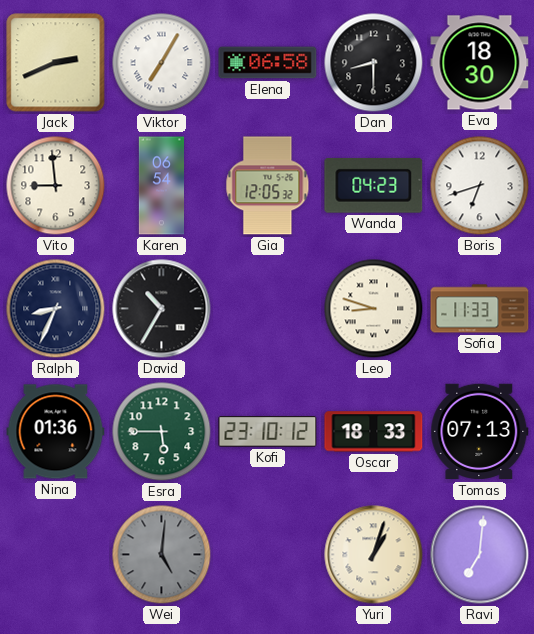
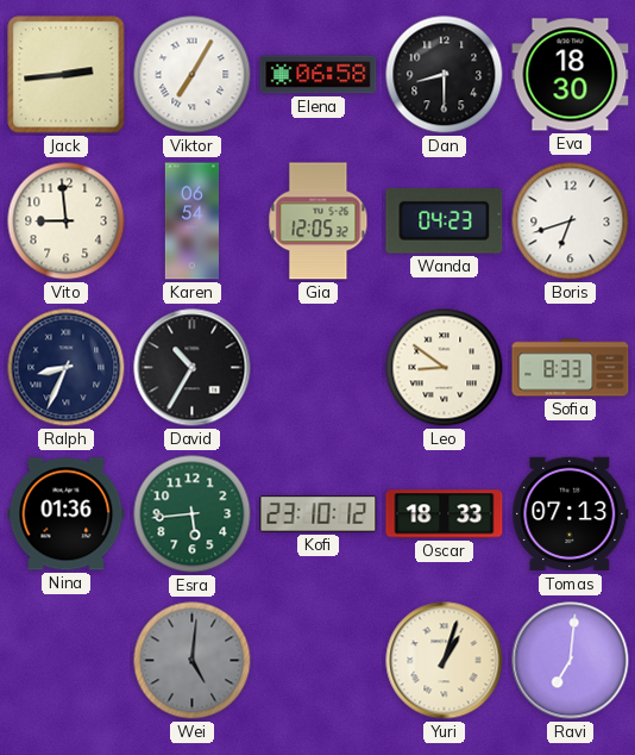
Jack: 2:41 -> 2:44
Leo: 8:48 -> 8:51
Sofia: 11:33 -> 8:33
Esra: 5:45 -> 5:44
